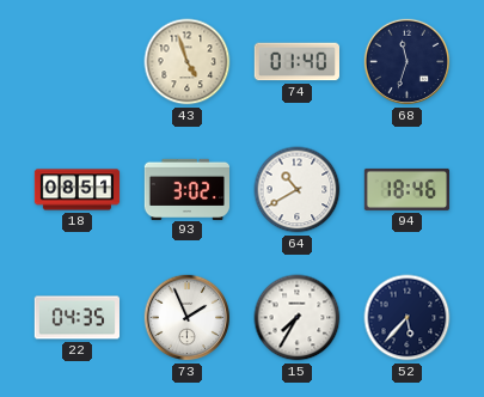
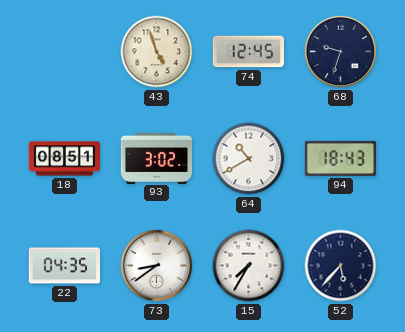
74: 01:40 -> 12:45
68: 11:33 -> 9:33
94: 18:46 -> 18:43
73: 1:56 -> 8:39
